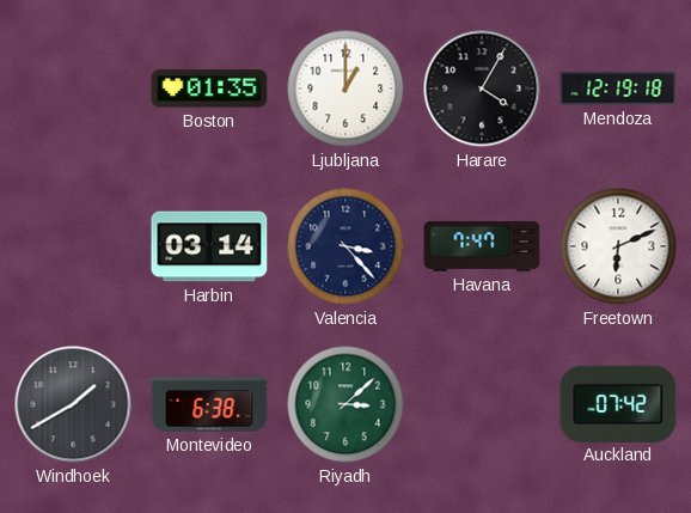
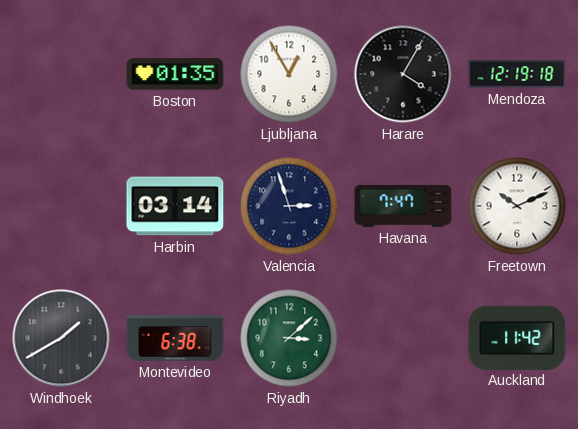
Ljubljana: 1:00 -> 12:55
Valencia: 3:23 -> 2:57
Freetown: 6:11 -> 10:11
Auckland: 07:42 -> 11:42
